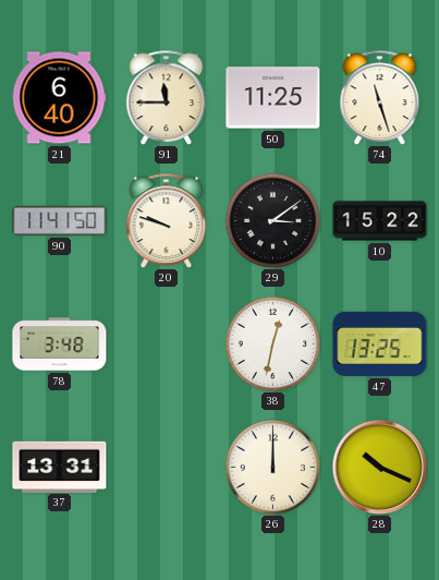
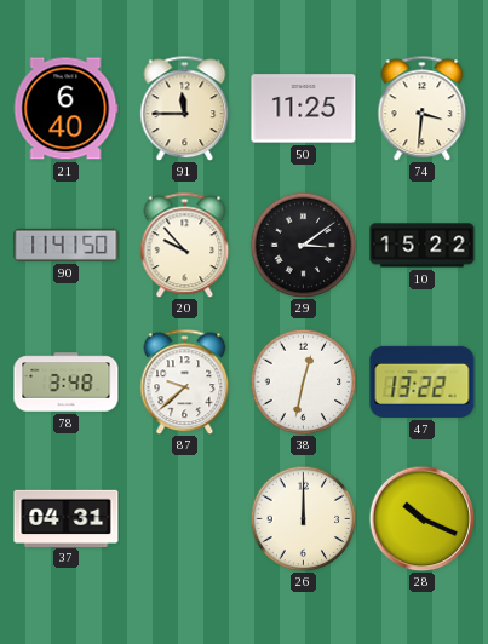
74: 11:27 -> 3:31
20: 9:48 -> 9:53
87: none -> 9:38
47: 13:25 -> 13:22
37: 13:31 -> 04:31
